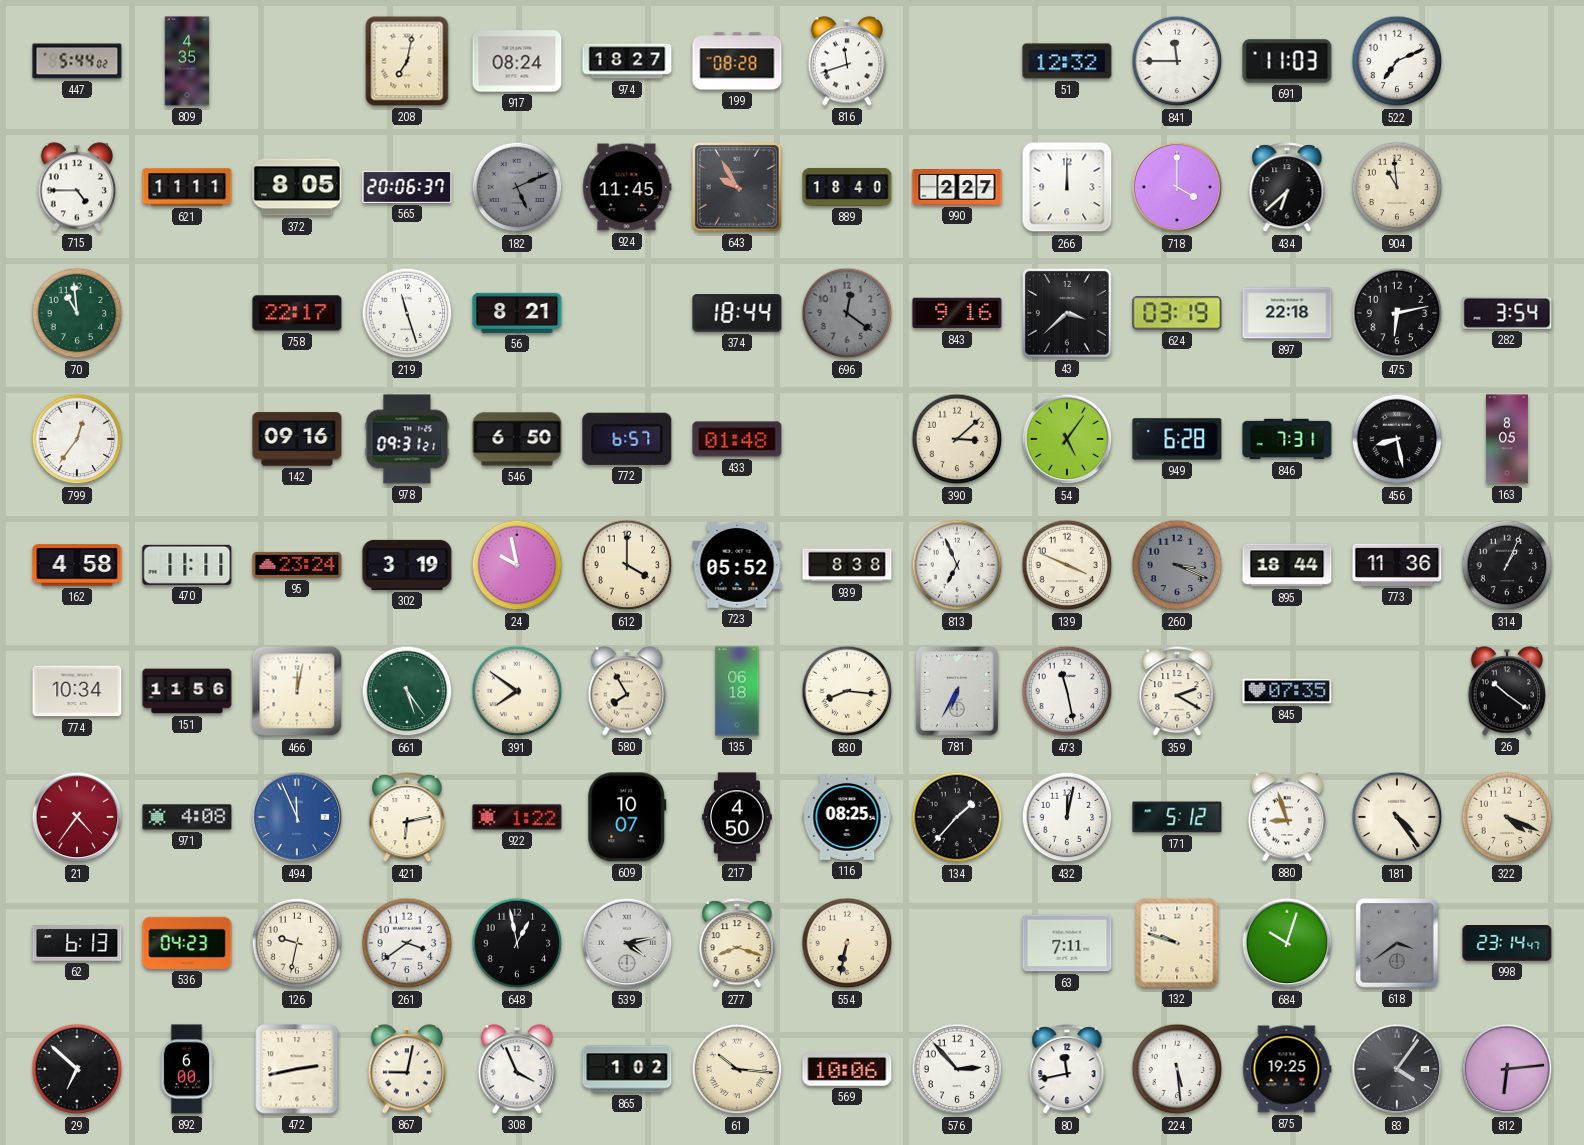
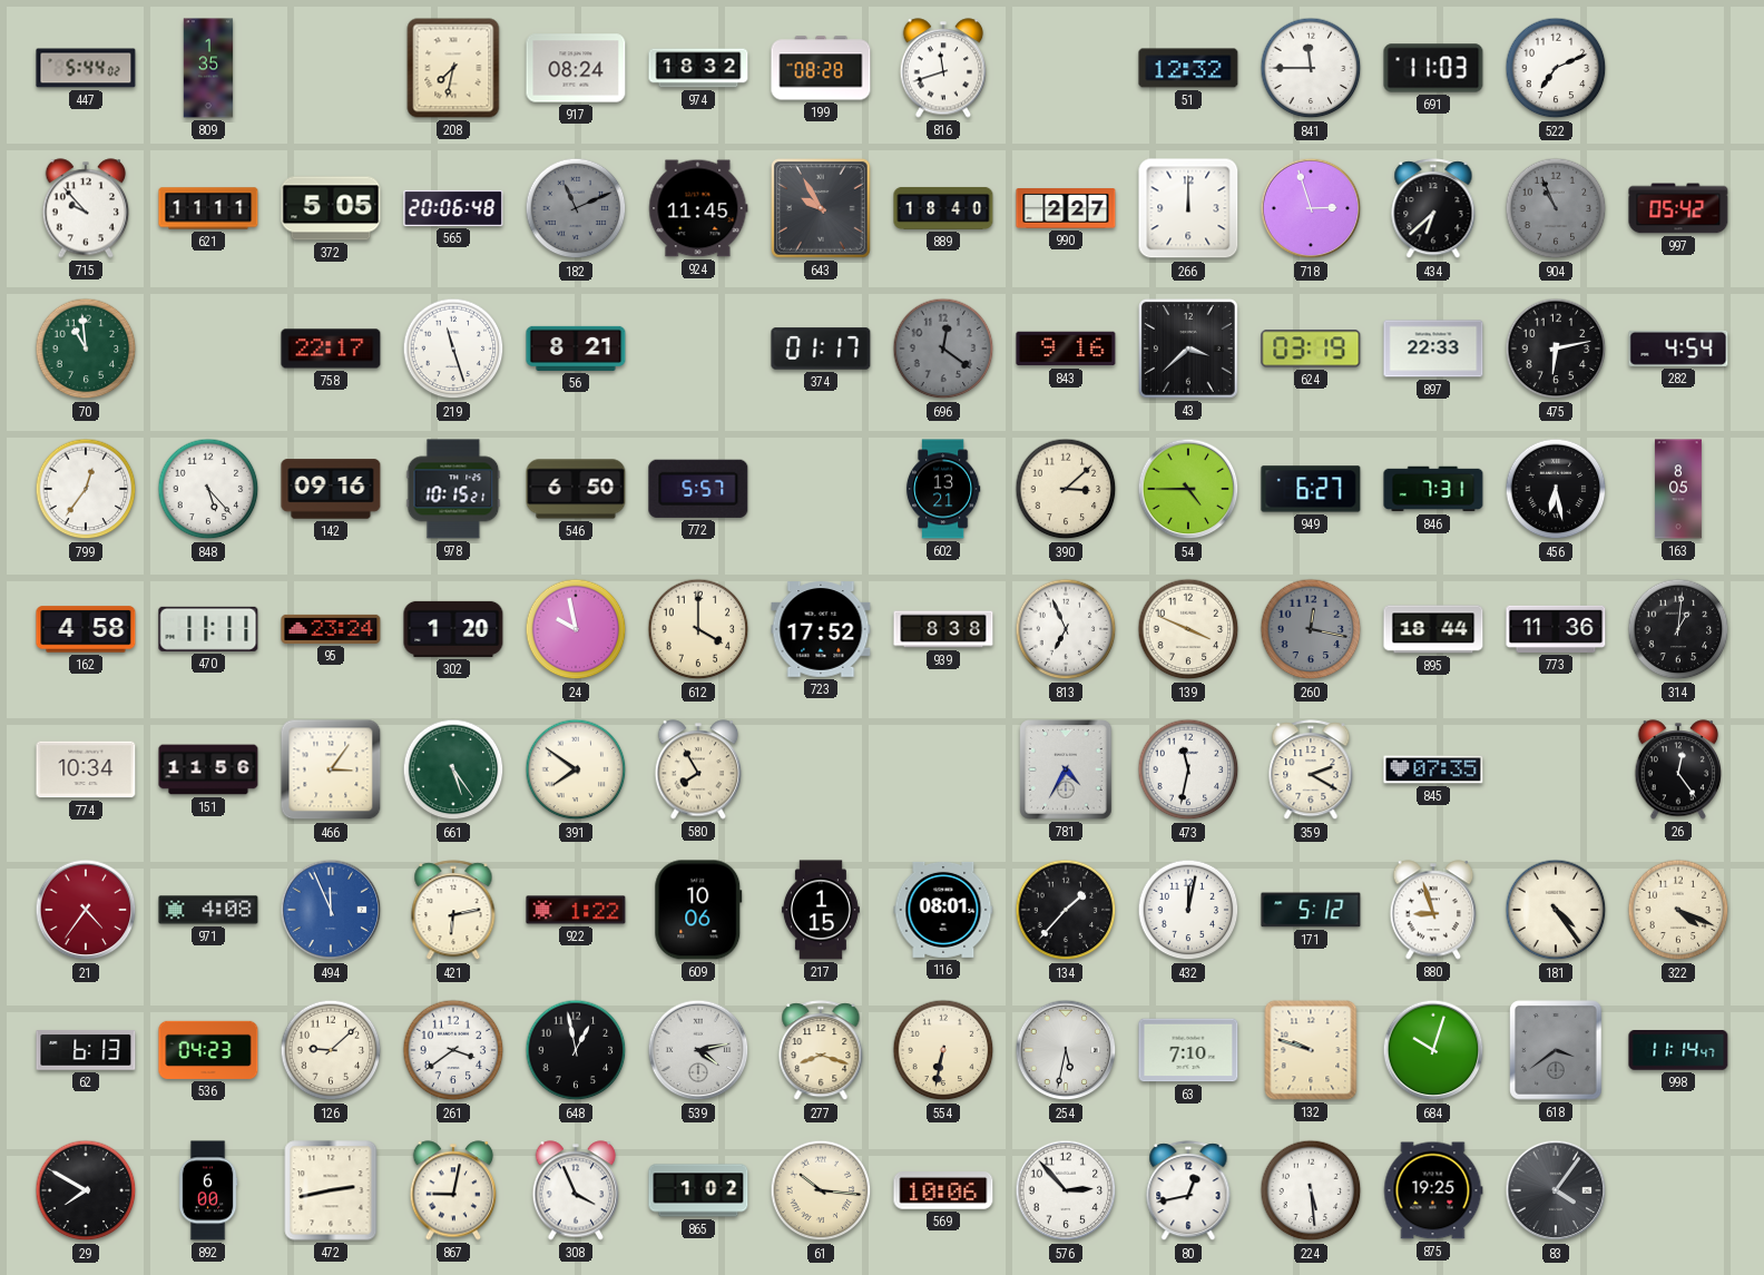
809: 4:35 -> 1:35
208: 7:02 -> 7:32
974: 18:27 -> 18:32
715: 4:45 -> 9:53
372: 8:05 -> 5:05
565: 20:06:37 -> 20:06:48
182: 5:11 -> 11:11
718: 4:00 -> 2:57
904: 10:59 -> 10:56
904 dial: cream -> grey
997: none -> 05:42
374: 18:44 -> 01:17
897: 22:18 -> 22:33
282: 3:54 -> 4:54
848: none -> 5:23
978: 09:31 -> 10:15
772: 6:57 -> 5:57
433: 01:48 -> none
602: none -> 13:21
54: 5:06 -> 4:45
949: 6:28 -> 6:27
456: 8:28 -> 6:28
302: 3:19 -> 1:20
723: 05:52 -> 17:52
260: 3:19 -> 12:17
314: 1:04 -> 1:01
466: 12:02 -> 3:06
135: 06:18 -> none
830: 8:16 -> none
781: 6:35 -> 4:35
473: 11:28 -> 11:32
26: 10:21 -> 12:24
609: 10:07 -> 10:06
217: 4:50 -> 1:15
116: 08:25 -> 08:01
126: 9:32 -> 9:08
254: none -> 5:32
63: 7:11 -> 7:10
998: 23:14 -> 11:14
29: 6:52 -> 7:50
80: 11:43 -> 12:43
812: 6:14 -> none
